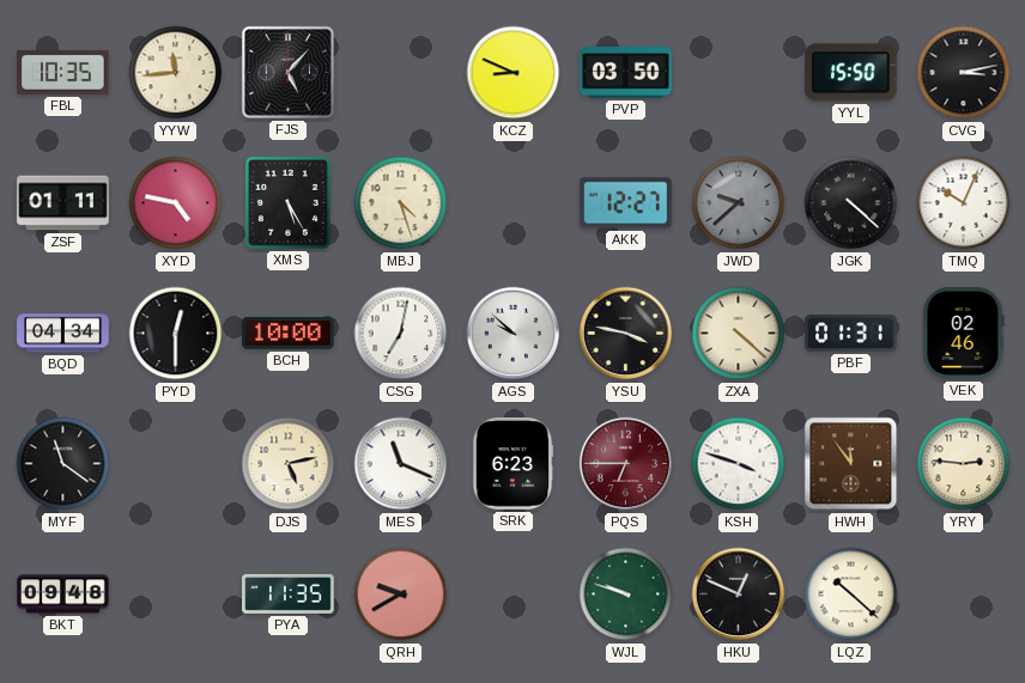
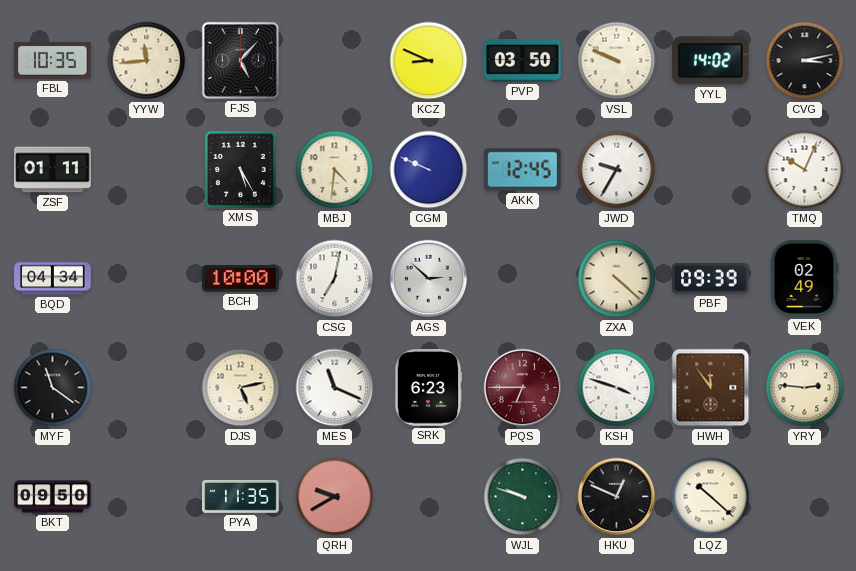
VSL: none -> 9:49
YYL: 15:50 -> 14:02
XYD: 4:47 -> none
MBJ: 4:27 -> 4:31
CGM: none -> 9:49
AKK: 12:27 -> 12:45
JWD: 9:38 -> 9:35
JWD dial: grey -> white
JGK: 4:22 -> none
PYD: 12:30 -> none
AGS: 9:52 -> 2:52
YSU: 3:47 -> none
PBF: 01:31 -> 09:39
VEK: 02:46 -> 02:49
BKT: 09:48 -> 09:50
